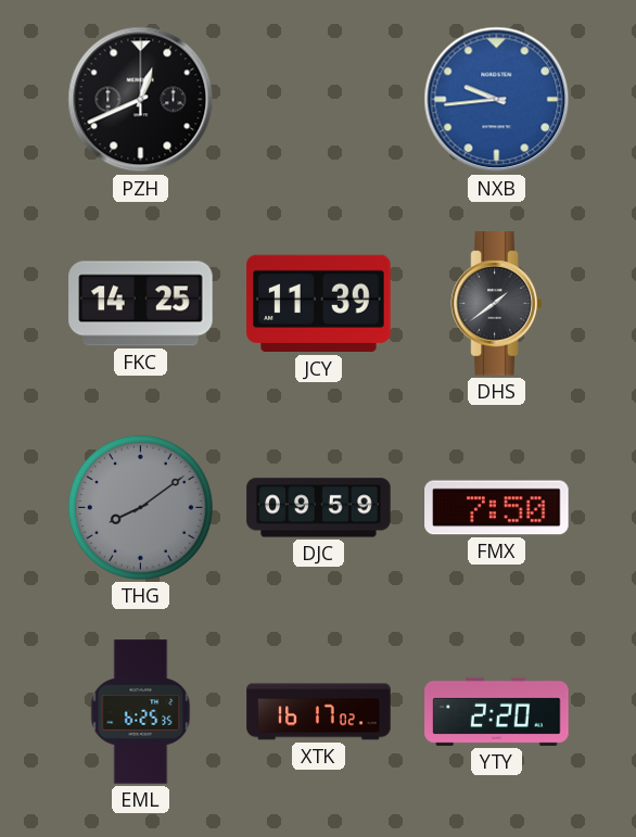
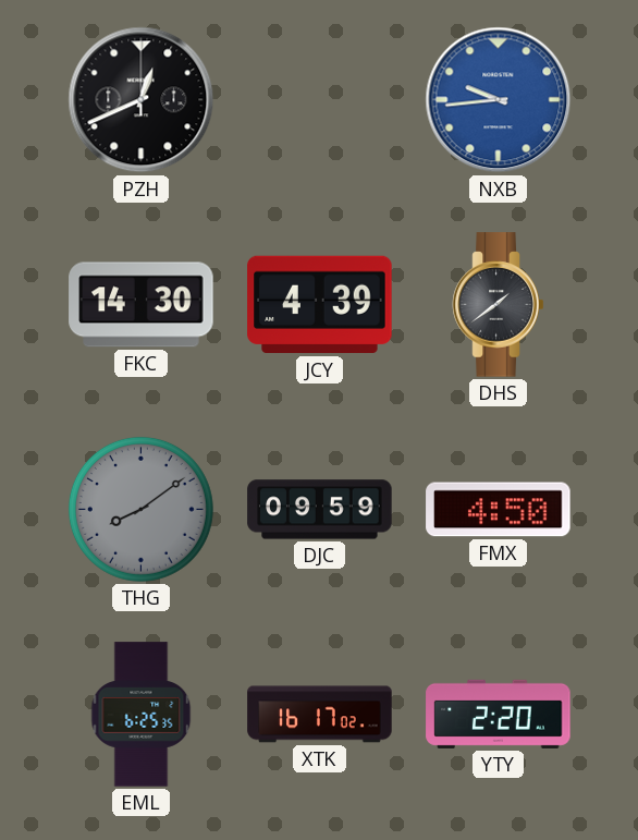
FKC: 14:25 -> 14:30
JCY: 11:39 -> 4:39
FMX: 7:50 -> 4:50
